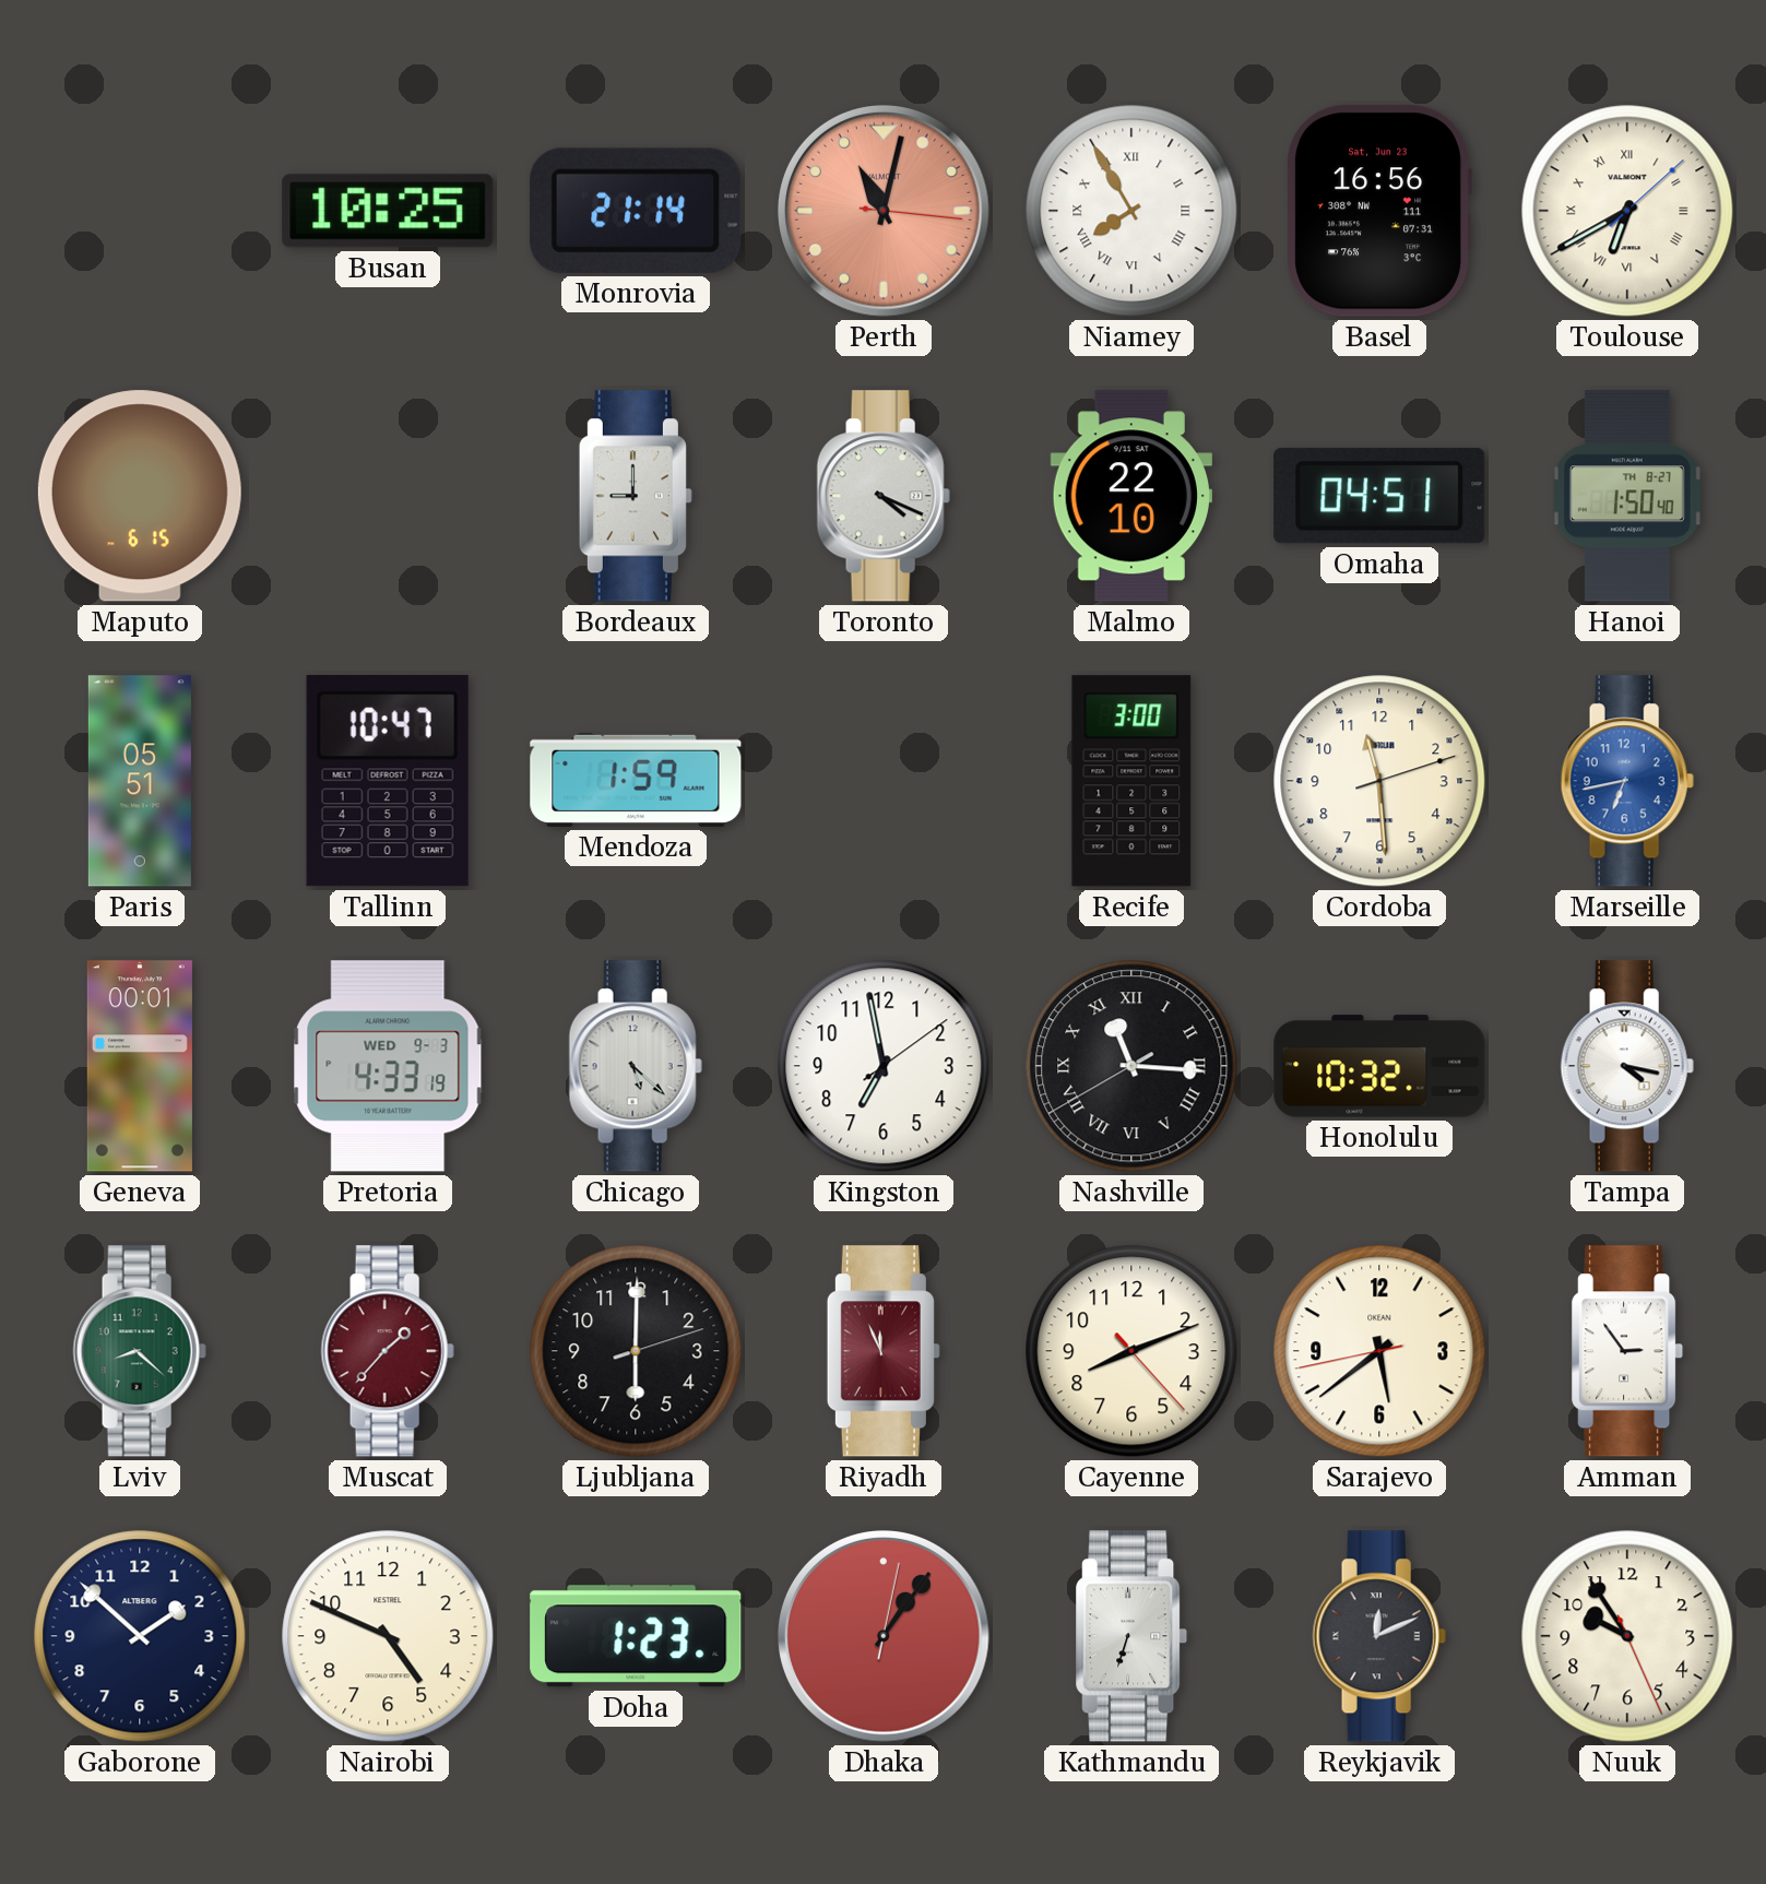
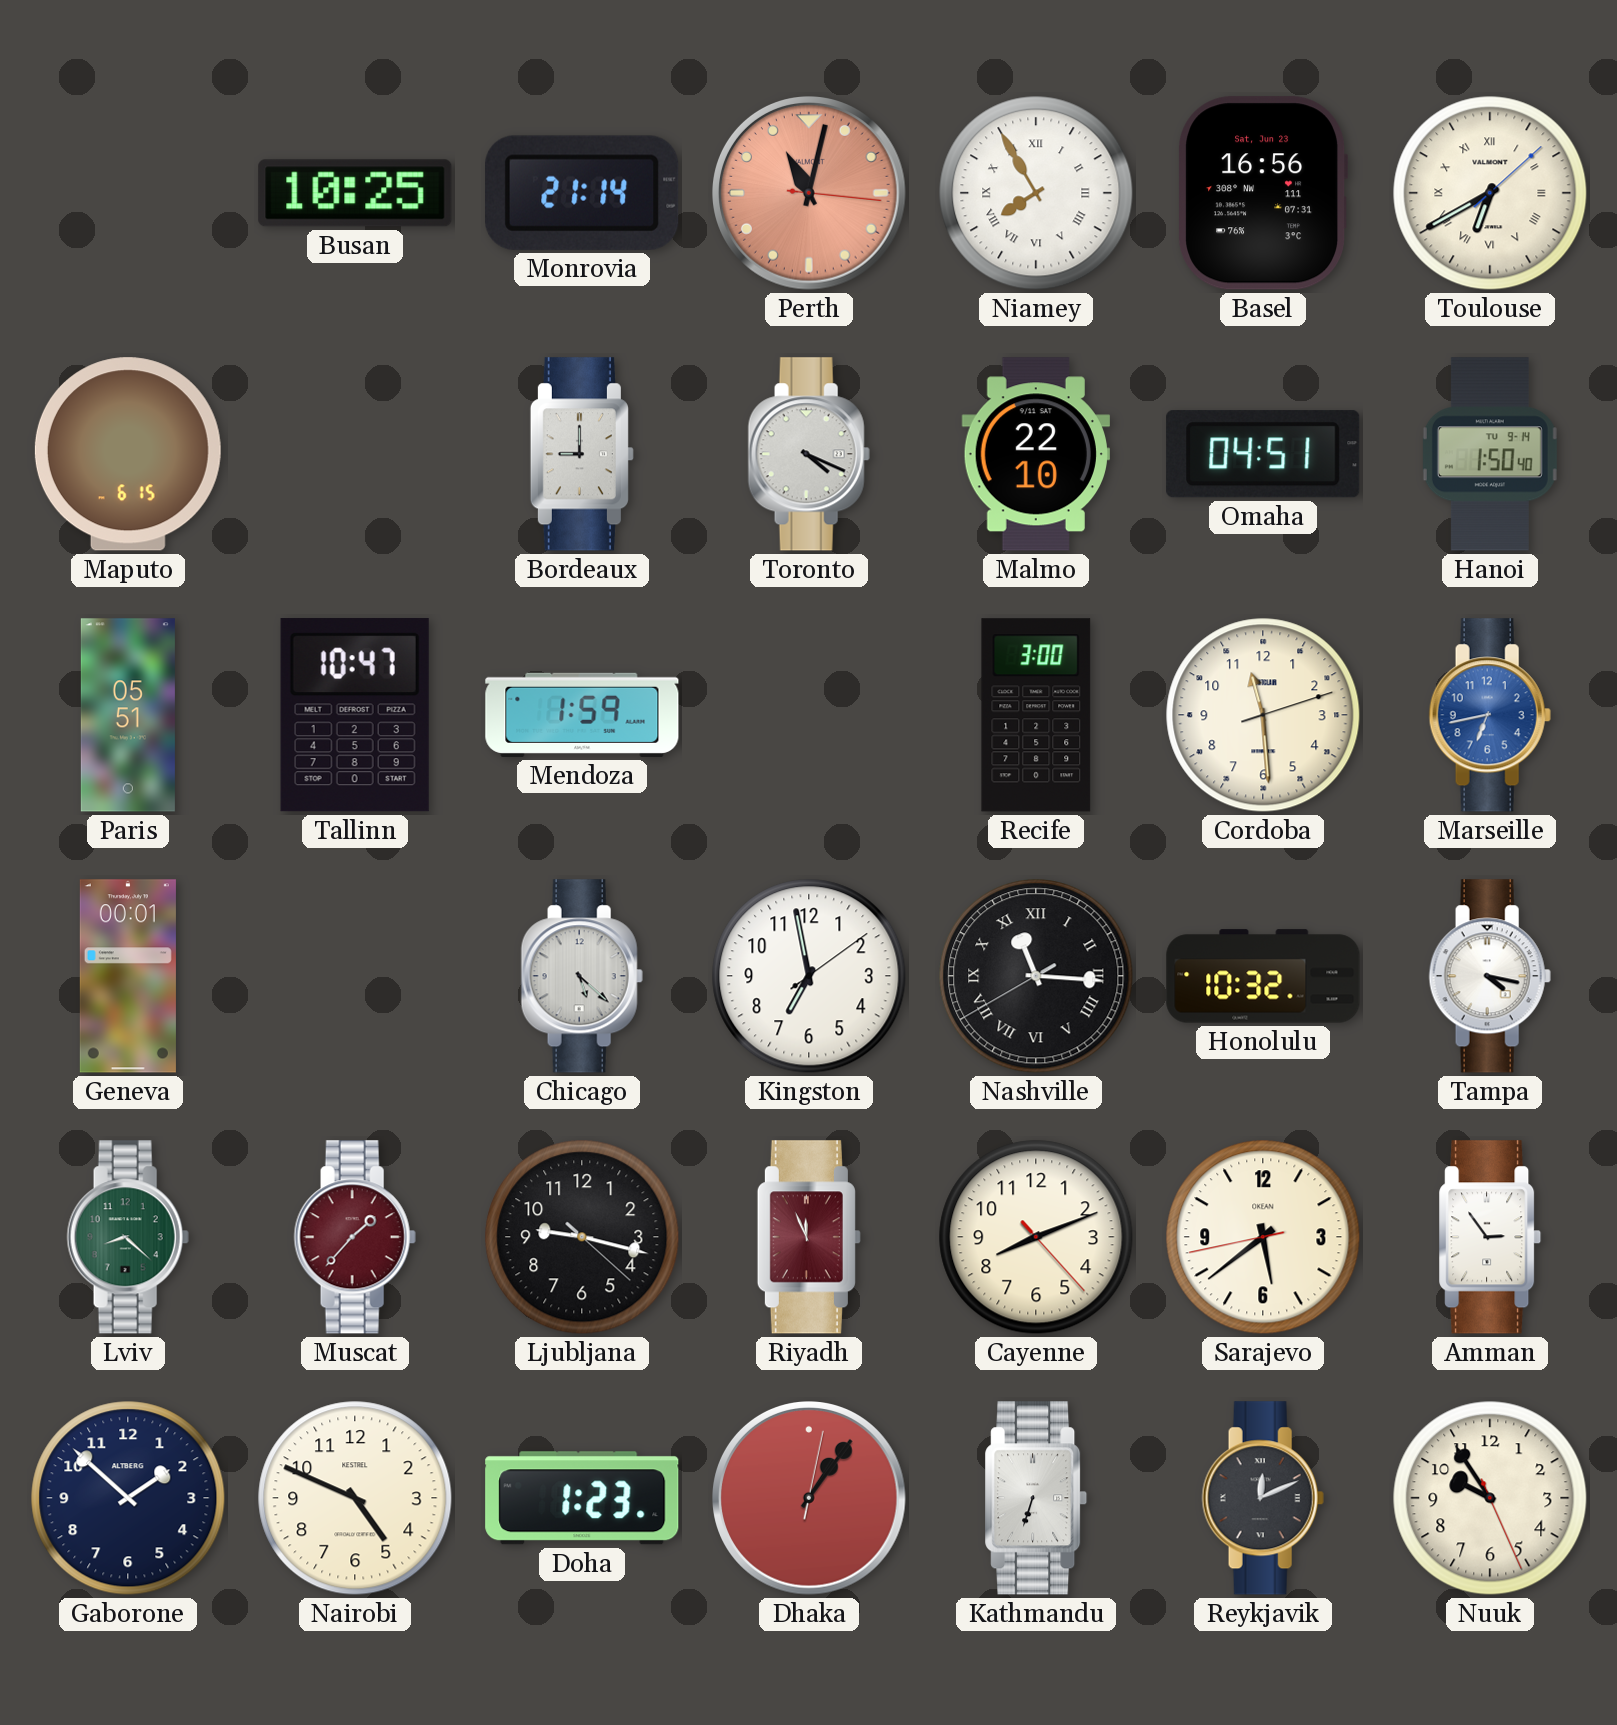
Hanoi date: TH 8-27 -> TU 9-14
Pretoria: 4:33 -> none
Ljubljana: 6:00 -> 9:17
